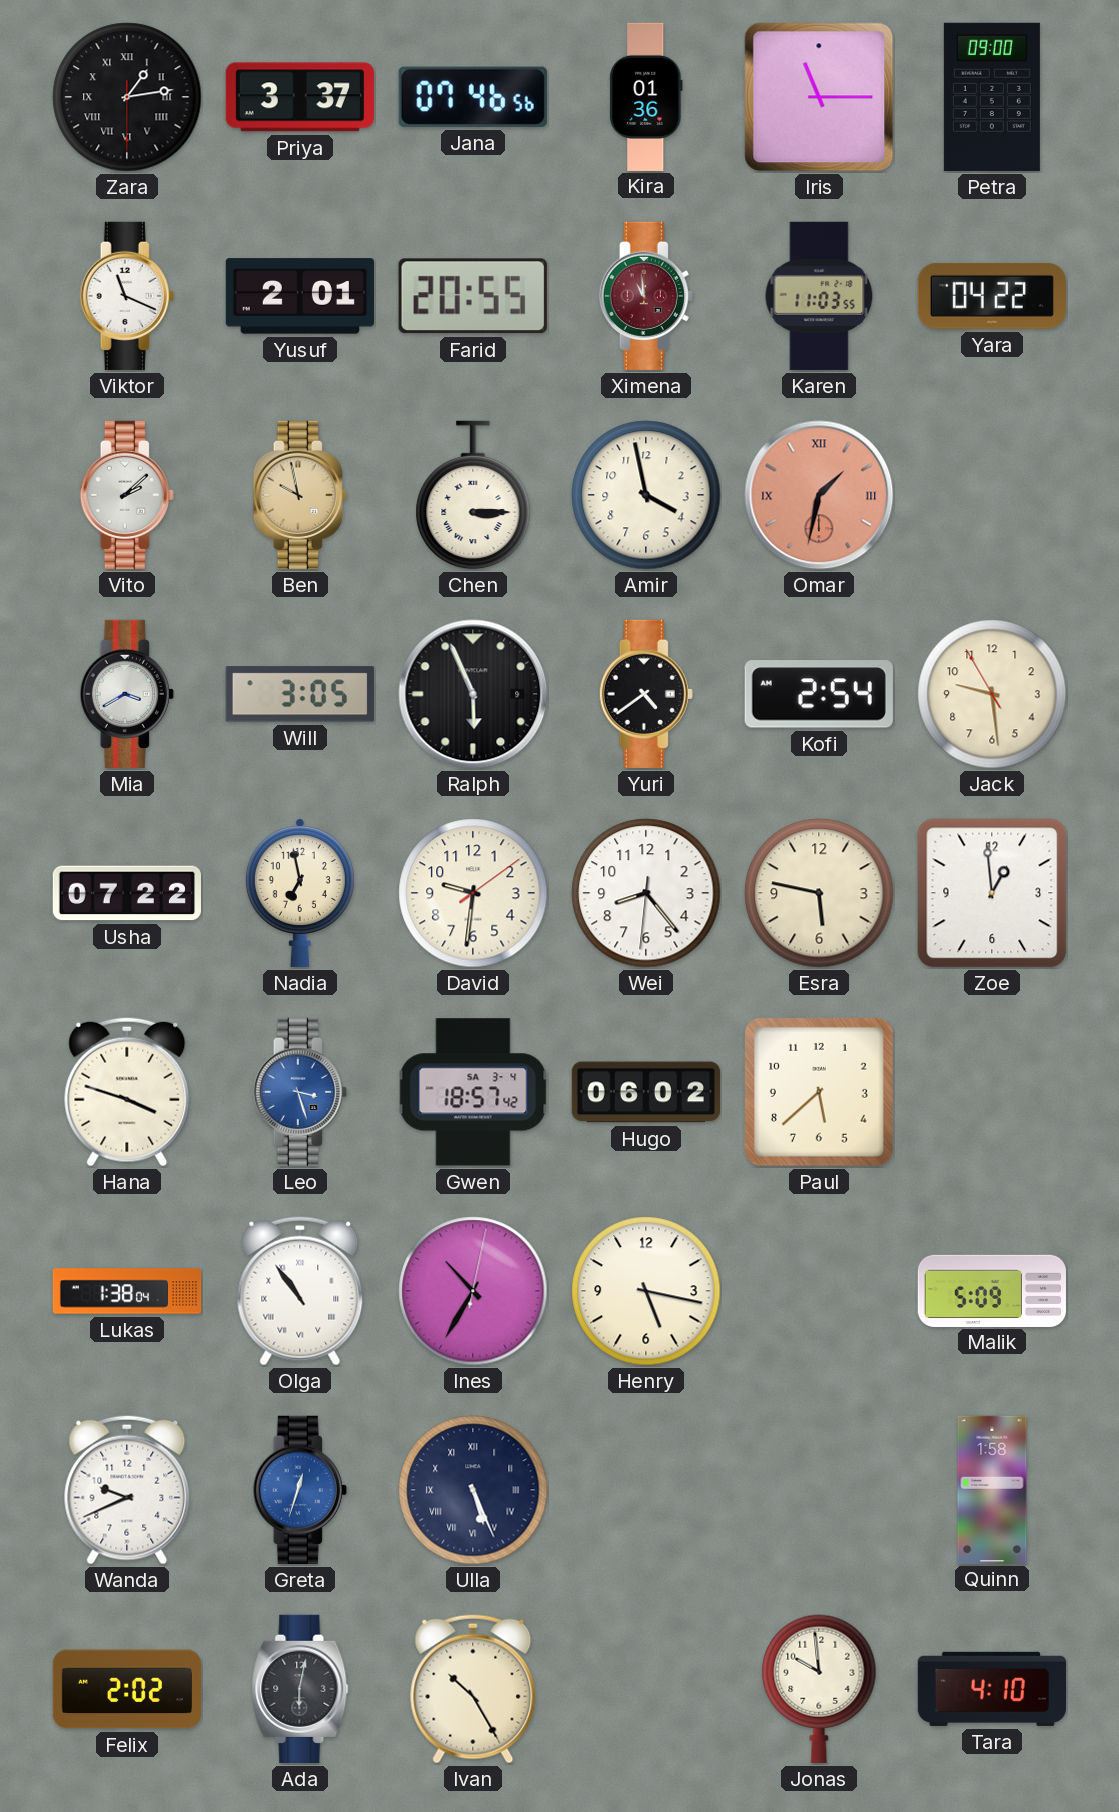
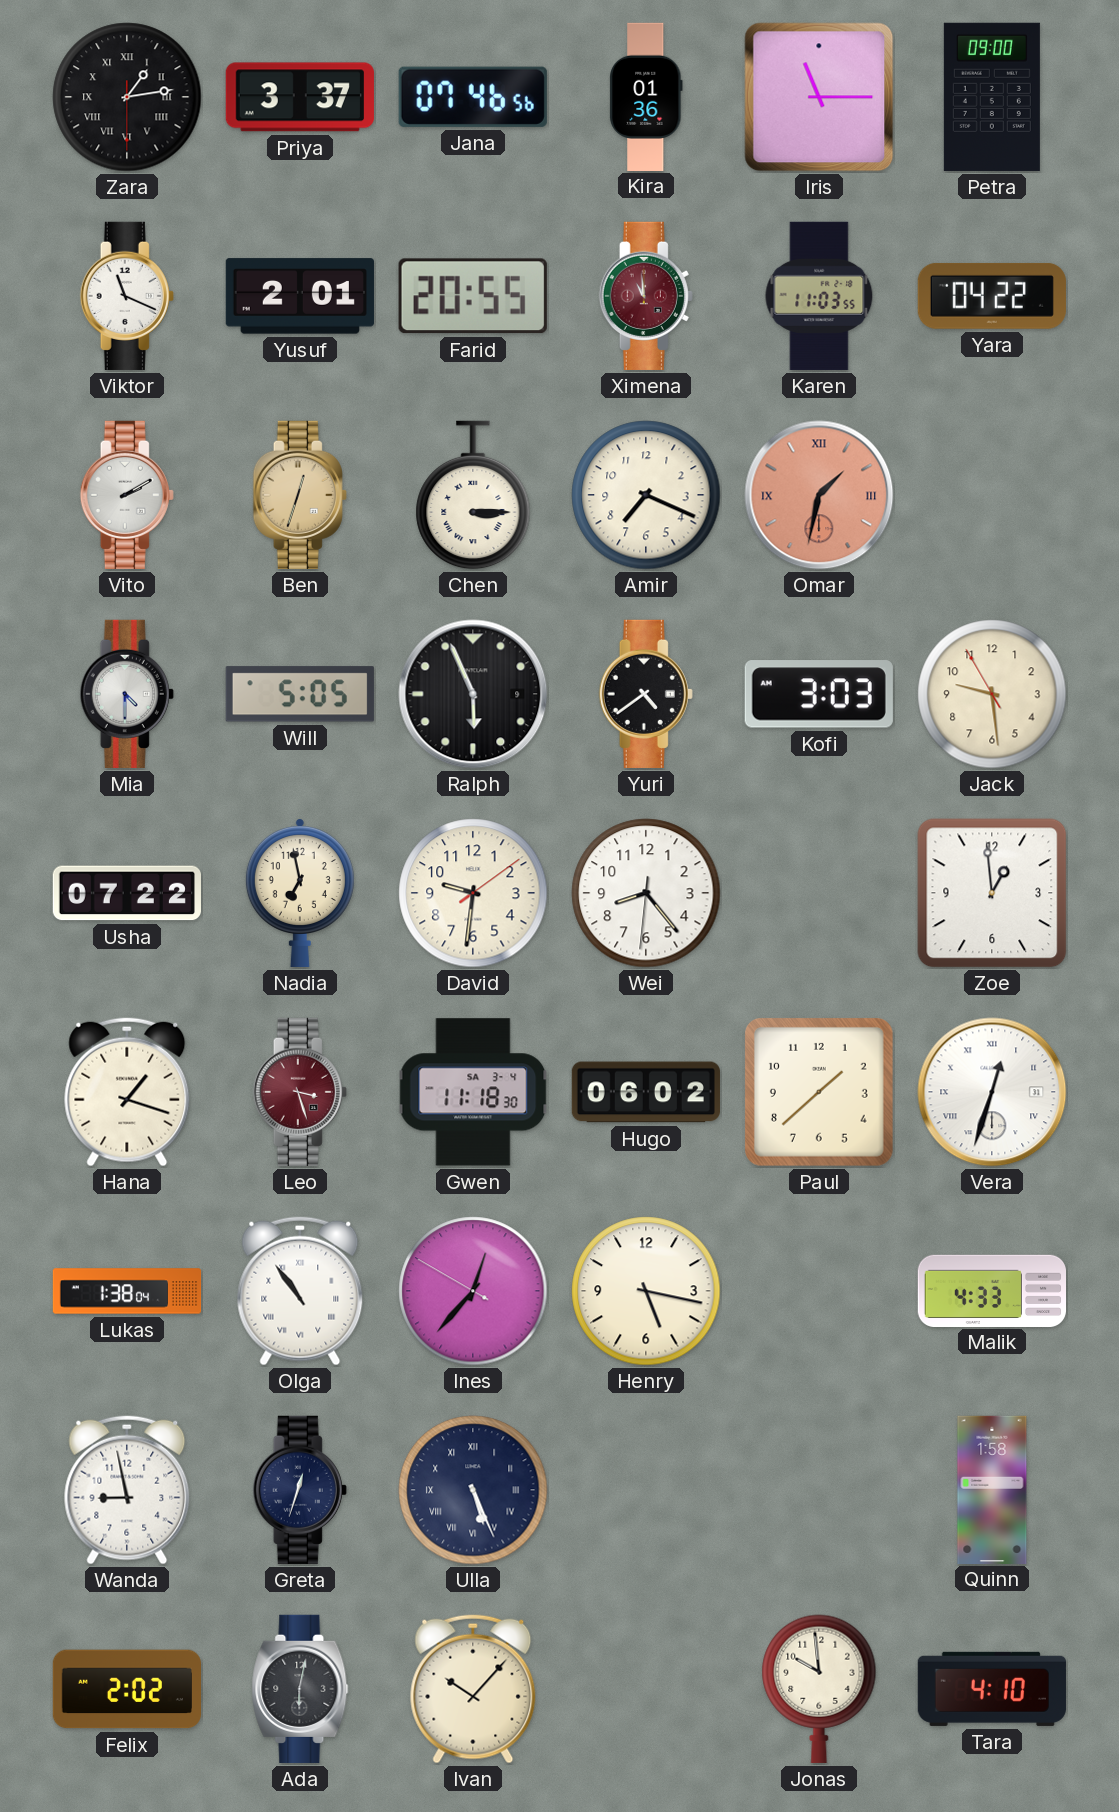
Vito: 2:08 -> 2:10
Ben: 9:58 -> 12:33
Amir: 3:58 -> 7:19
Mia: 3:40 -> 4:30
Will: 3:05 -> 5:05
Kofi: 2:54 -> 3:03
Esra: 5:47 -> none
Hana: 3:48 -> 1:18
Leo dial: blue -> burgundy
Gwen: 18:57 -> 11:18
Paul: 5:38 -> 1:38
Vera: none -> 12:33
Ines: 10:35 -> 12:36
Malik: 5:09 -> 4:33
Wanda: 9:41 -> 8:58
Greta dial: blue -> navy
Ivan: 10:25 -> 10:07
